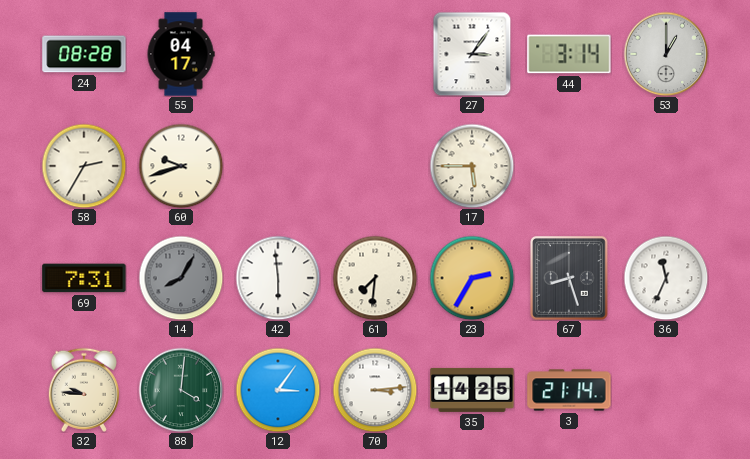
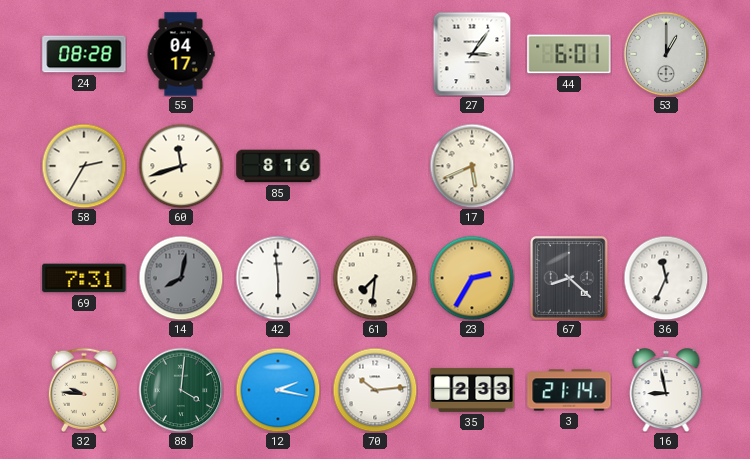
44: 3:14 -> 6:01
60: 9:42 -> 11:42
85: none -> 8:16
17: 5:45 -> 5:41
14: 8:05 -> 8:02
67: 8:27 -> 8:22
12: 3:06 -> 2:17
70: 3:14 -> 10:14
35: 14:25 -> 2:33
16: none -> 8:58
